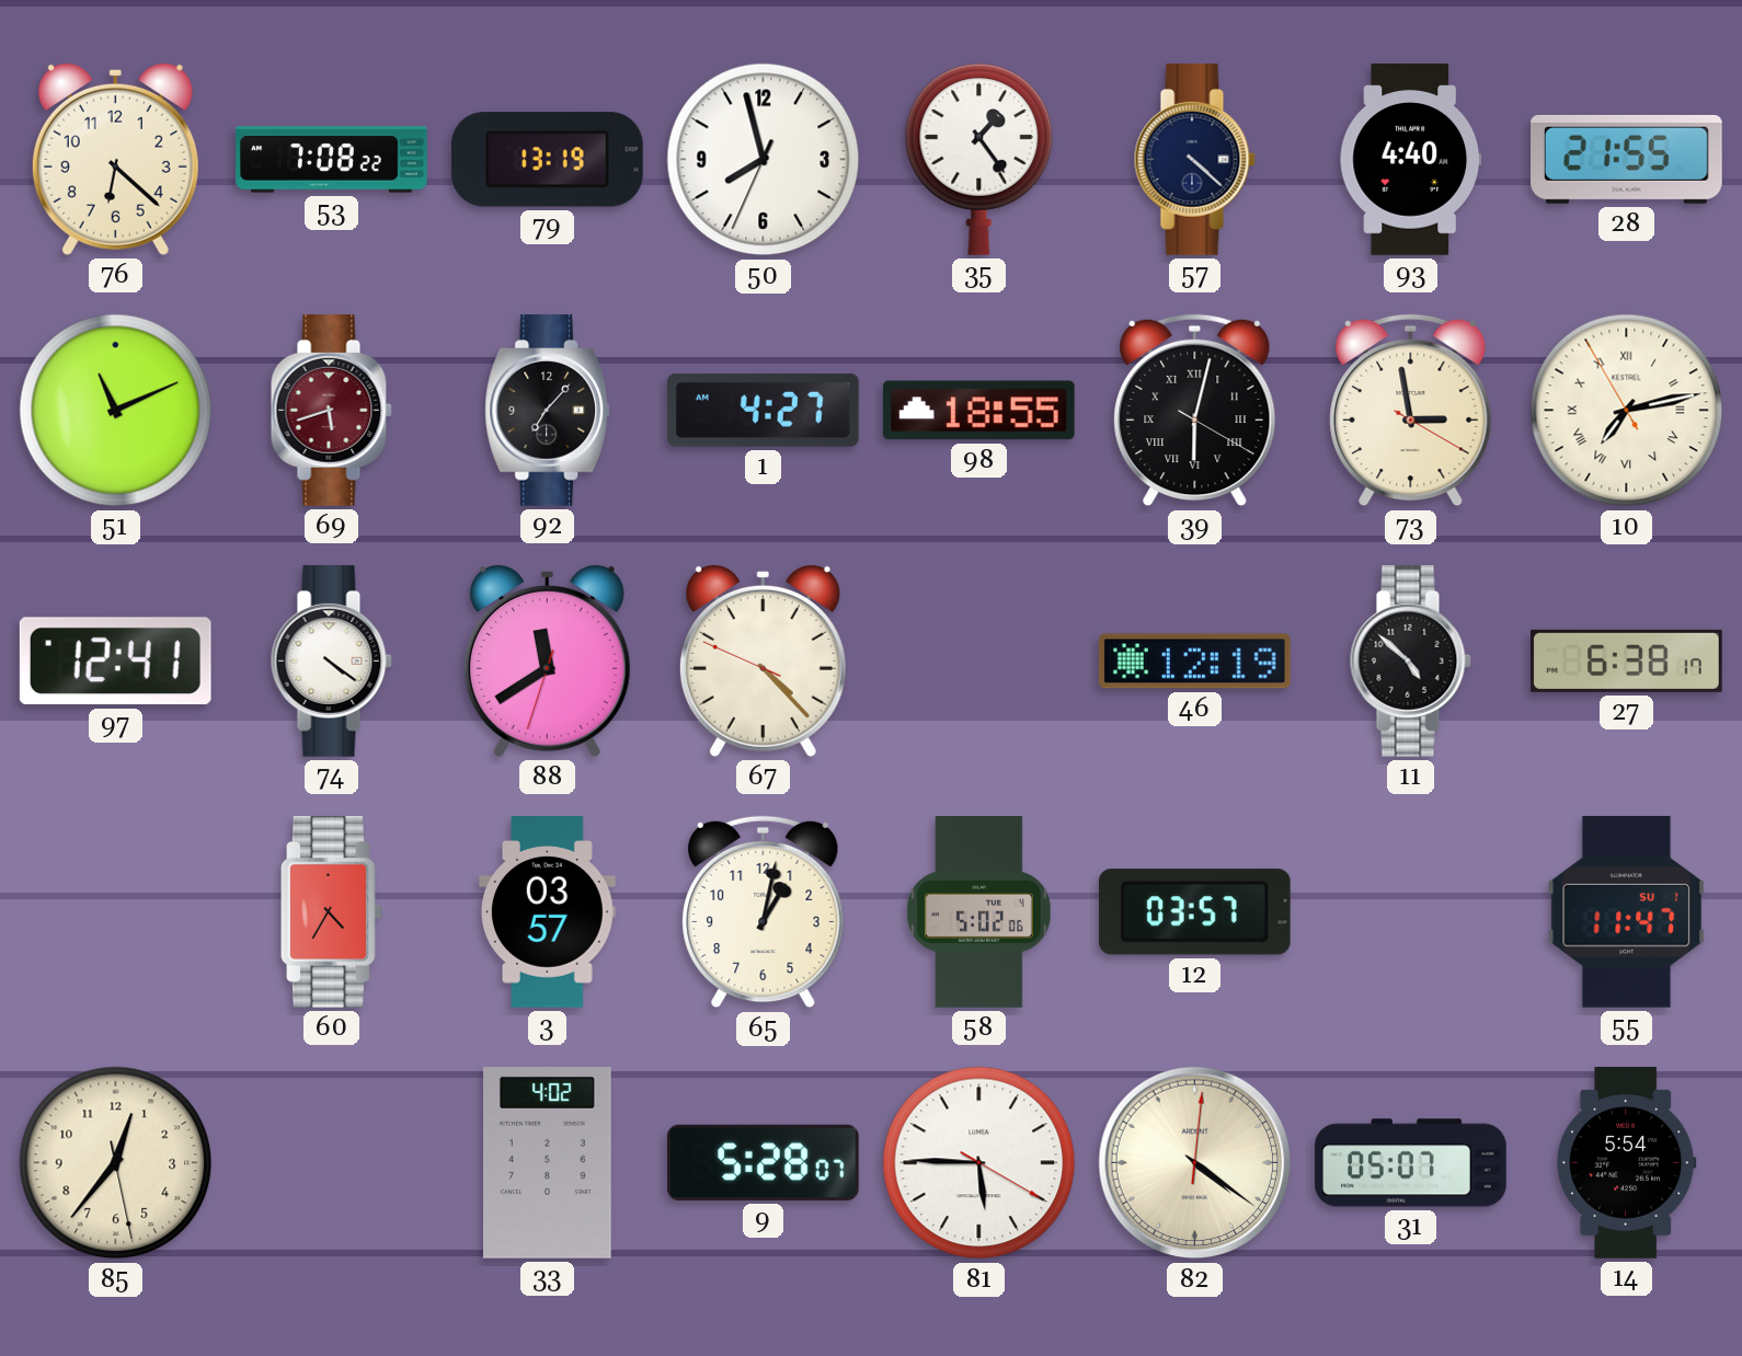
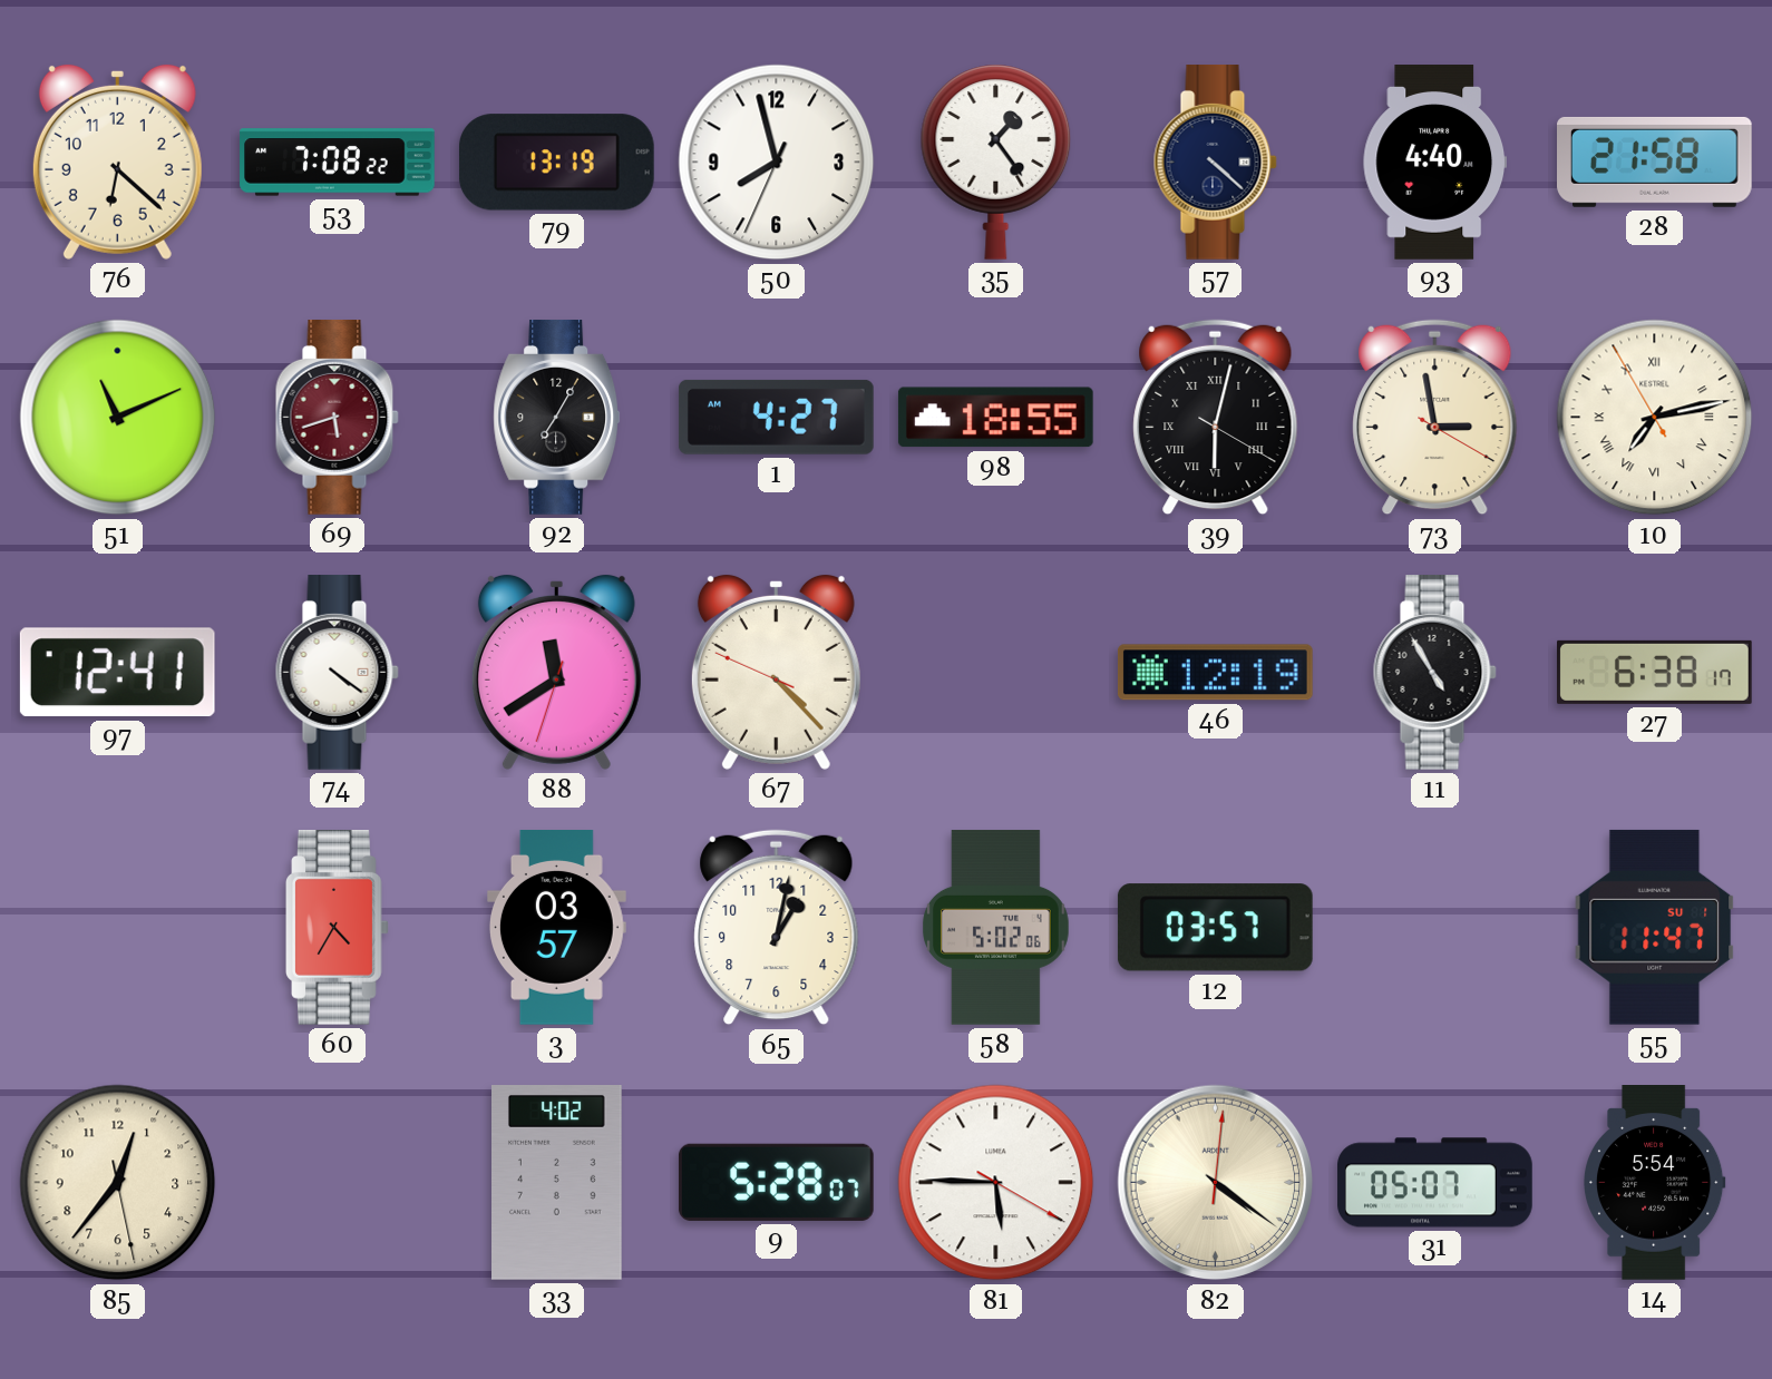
28: 21:55 -> 21:58
92: 7:07 -> 7:05
11: 4:52 -> 4:55
